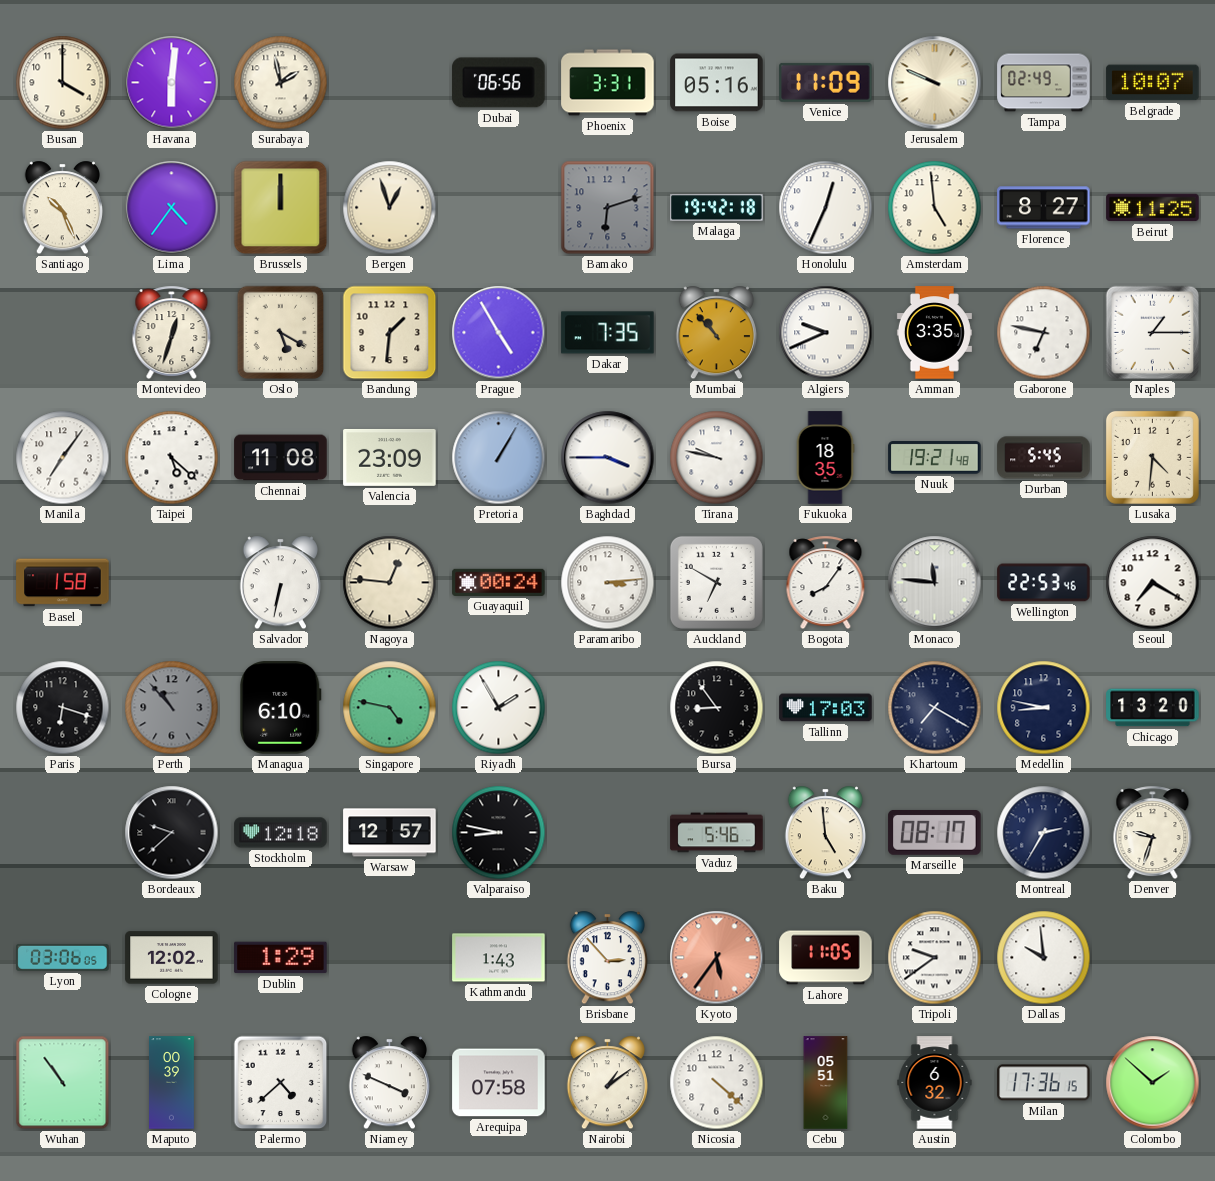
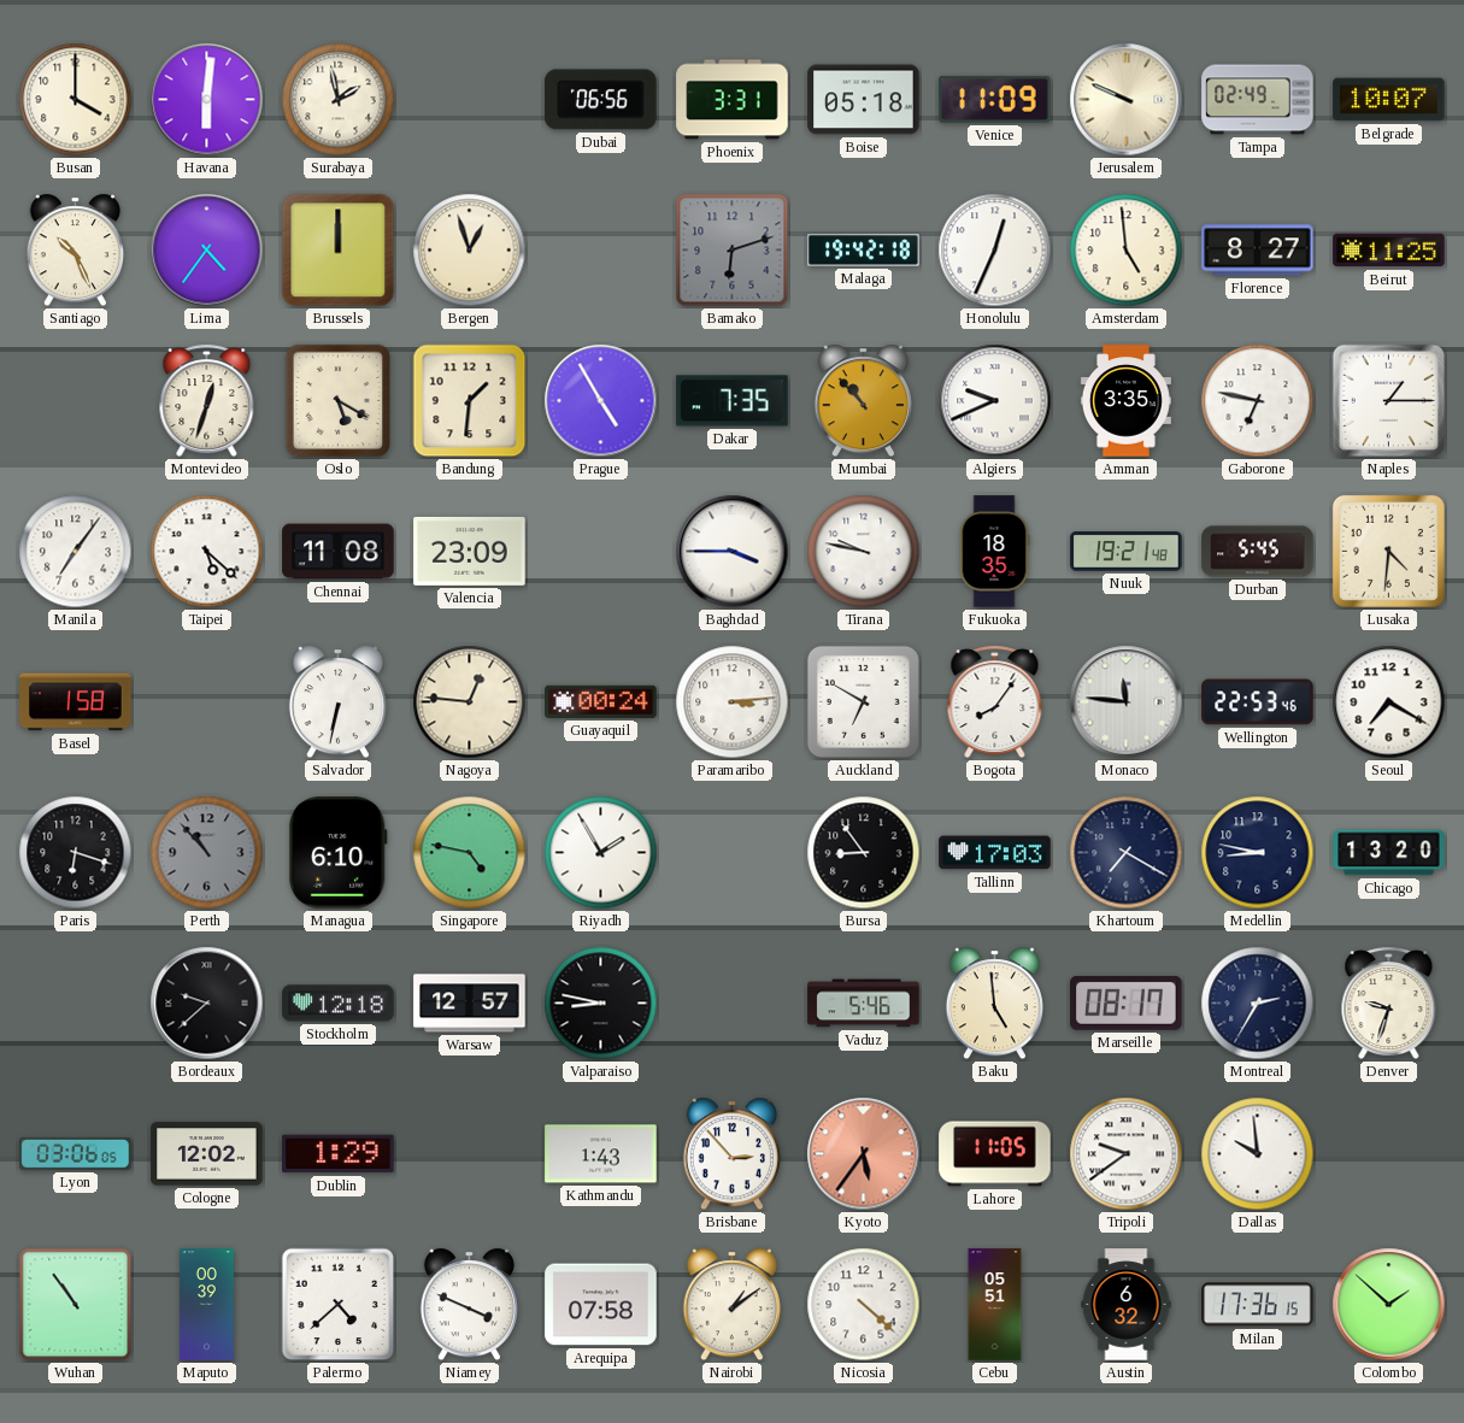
Boise: 05:16 -> 05:18
Pretoria: 1:05 -> none
